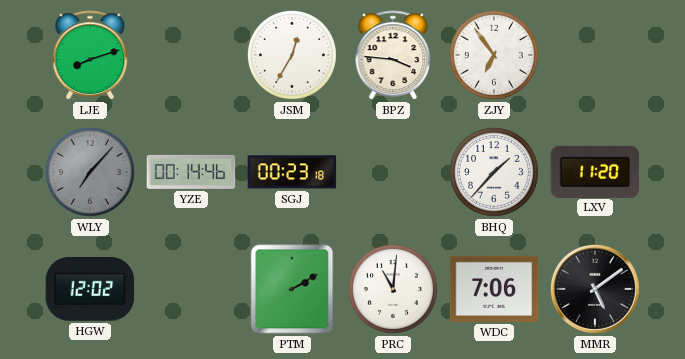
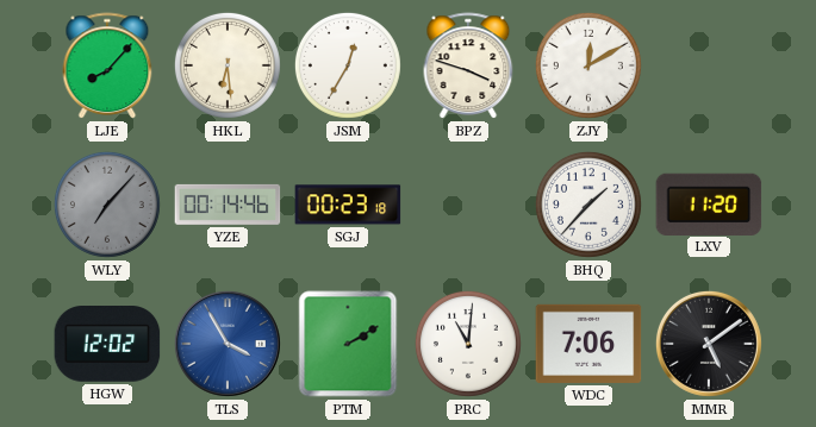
LJE: 8:12 -> 8:07
HKL: none -> 6:29
BPZ: 3:46 -> 3:48
ZJY: 6:54 -> 12:10
TLS: none -> 3:55
